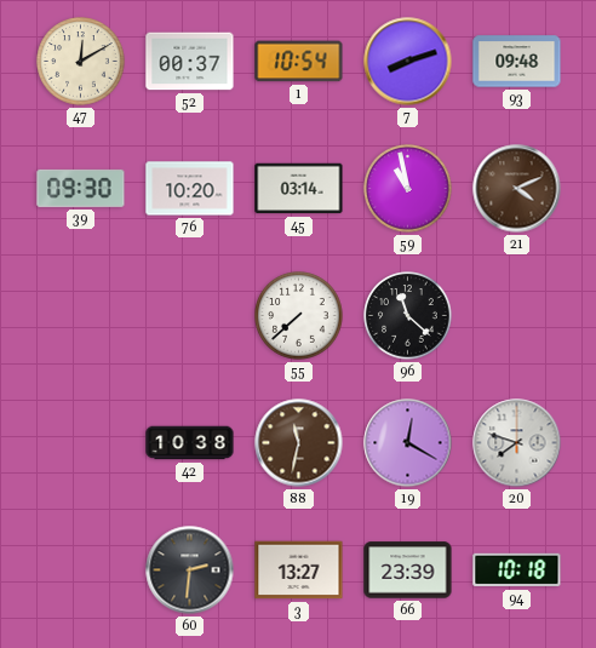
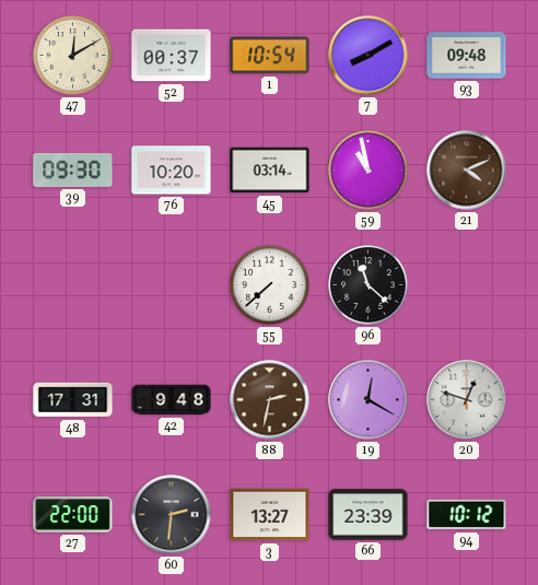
7: 8:12 -> 8:10
48: none -> 17:31
42: 10:38 -> 9:48
88: 11:32 -> 2:32
20: 7:48 -> 12:48
27: none -> 22:00
94: 10:18 -> 10:12
